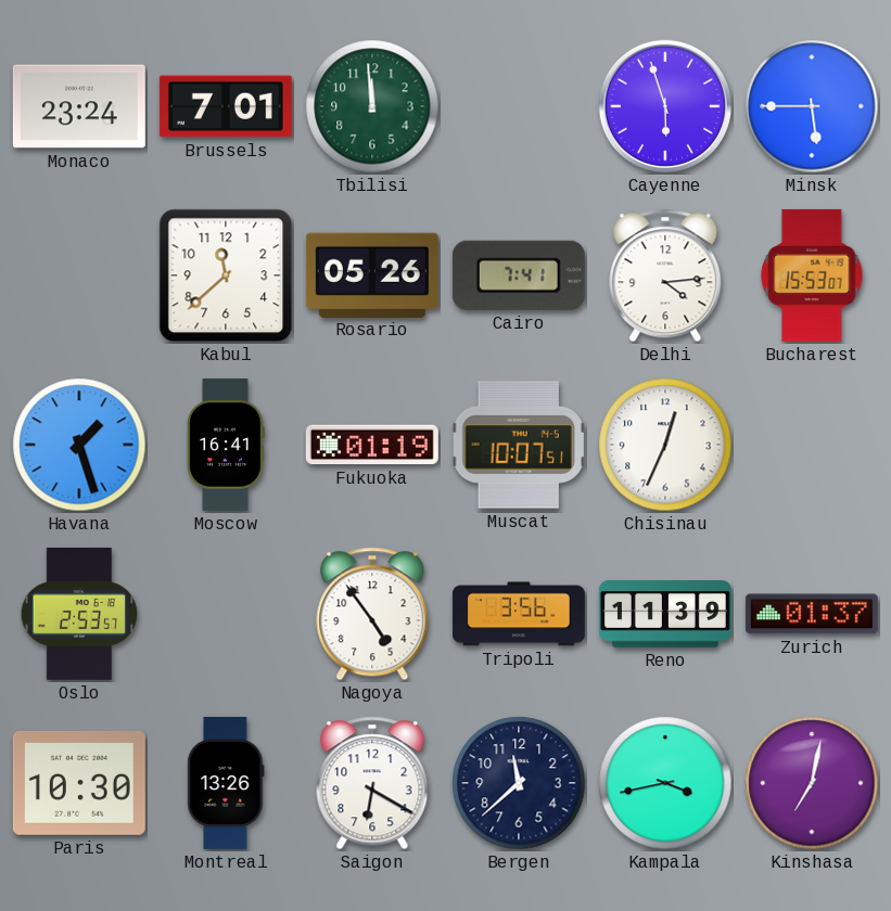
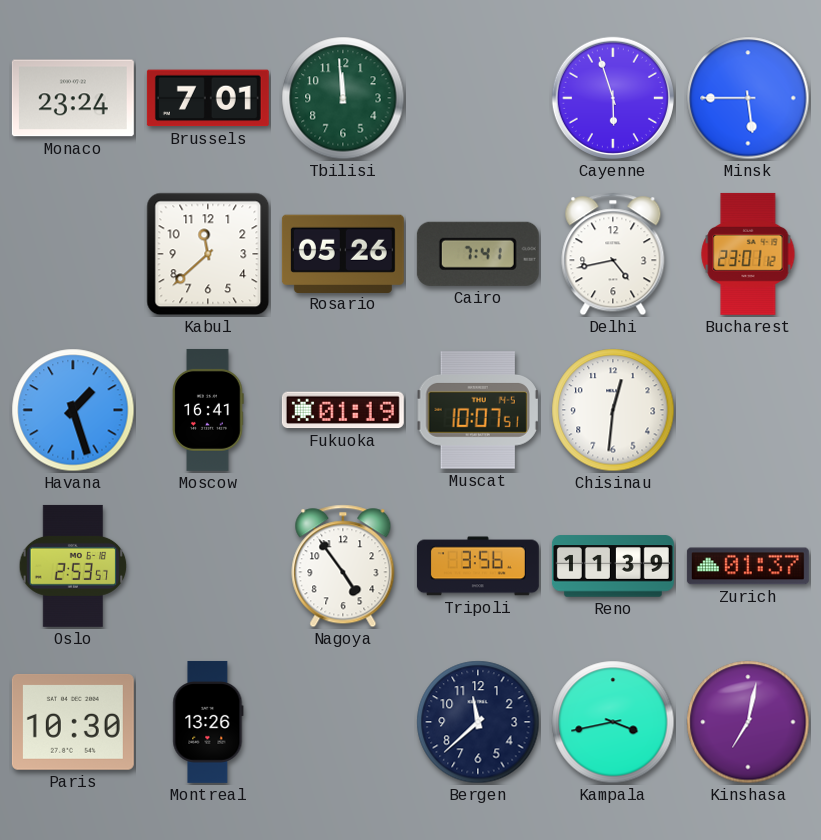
Delhi: 4:14 -> 4:43
Bucharest: 15:53 -> 23:01
Chisinau: 12:34 -> 12:31
Saigon: 6:20 -> none
